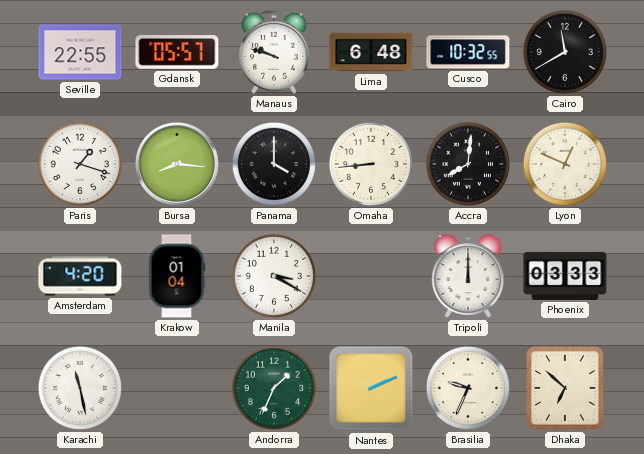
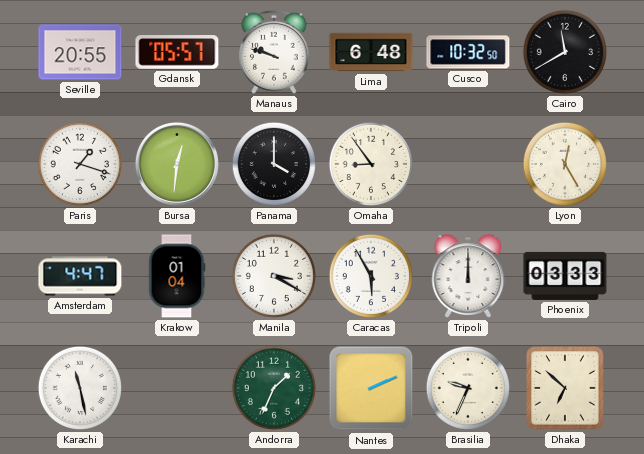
Seville: 22:55 -> 20:55
Cusco: 10:32:55 -> 10:32:50
Bursa: 8:16 -> 12:31
Omaha: 8:44 -> 8:54
Accra: 8:01 -> none
Lyon: 12:49 -> 12:25
Amsterdam: 4:20 -> 4:47
Caracas: none -> 5:55
